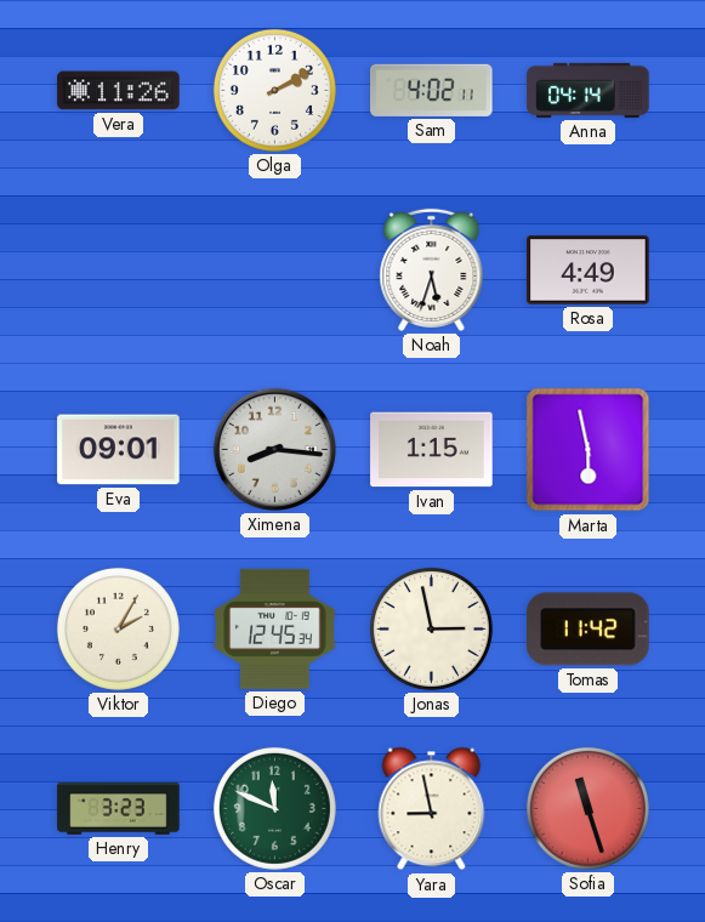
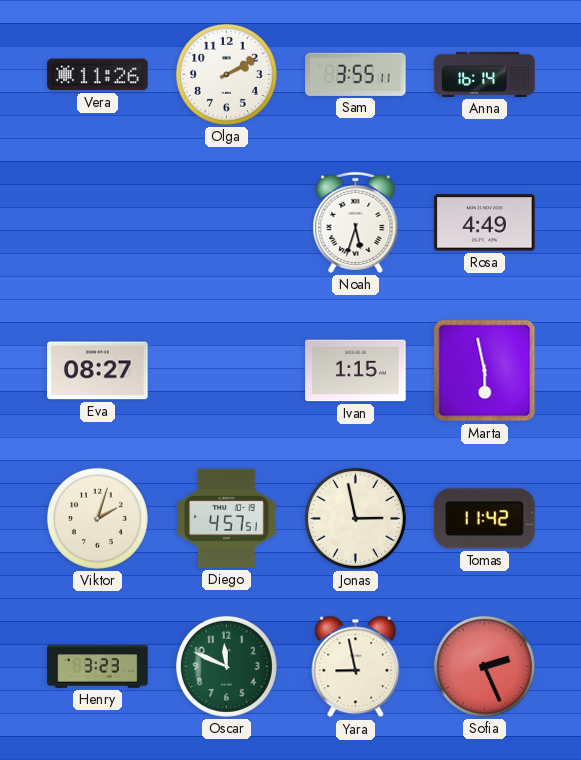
Sam: 4:02 -> 3:55
Anna: 04:14 -> 16:14
Eva: 09:01 -> 08:27
Ximena: 8:16 -> none
Viktor: 2:05 -> 2:03
Diego: 12:45 -> 4:57
Sofia: 11:27 -> 2:26
